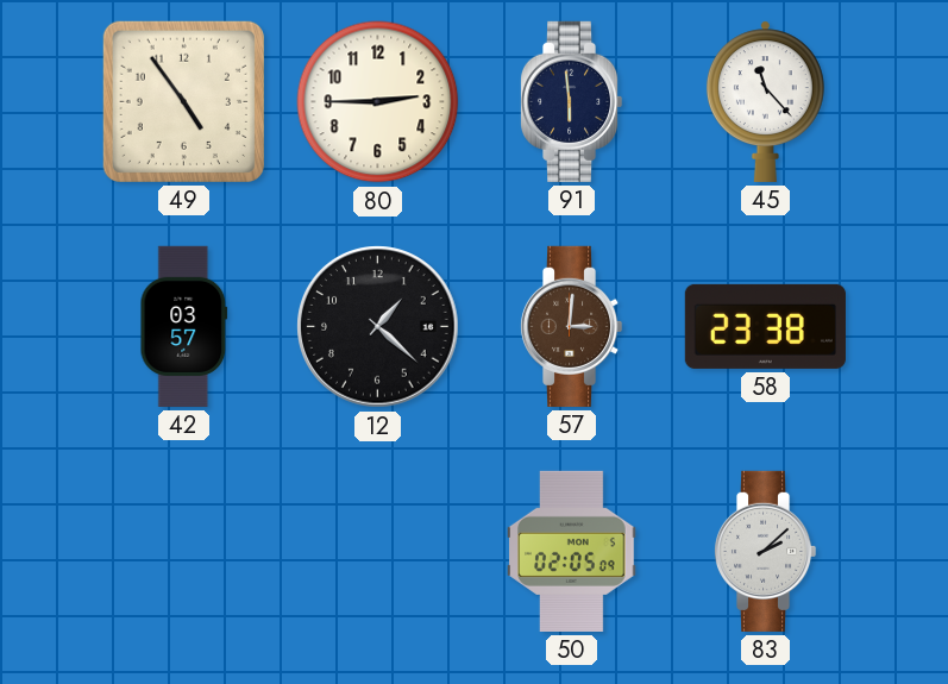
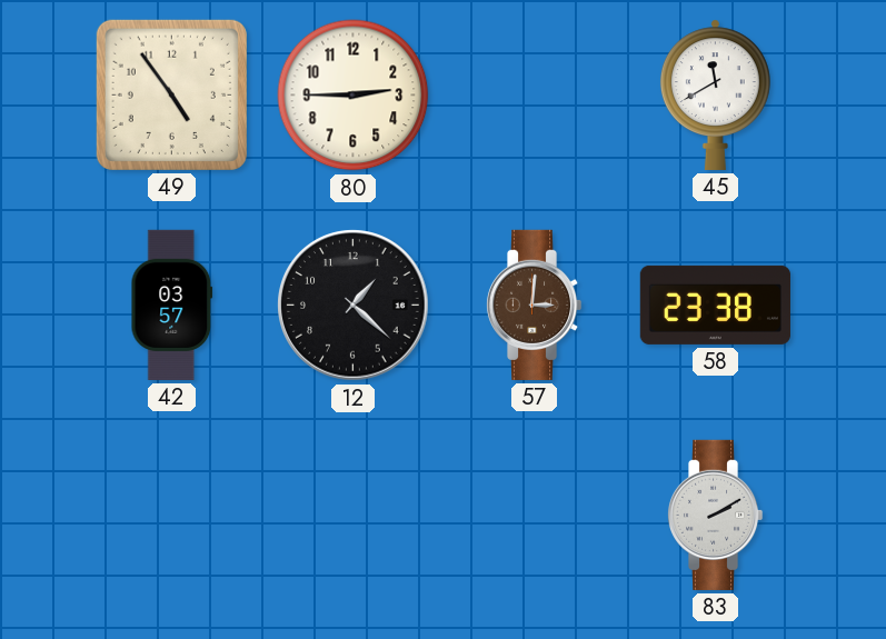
91: 5:59 -> none
45: 11:23 -> 11:40
50: 02:05 -> none
83: 2:08 -> 2:10
